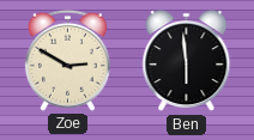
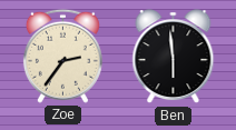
Zoe: 2:50 -> 2:36
